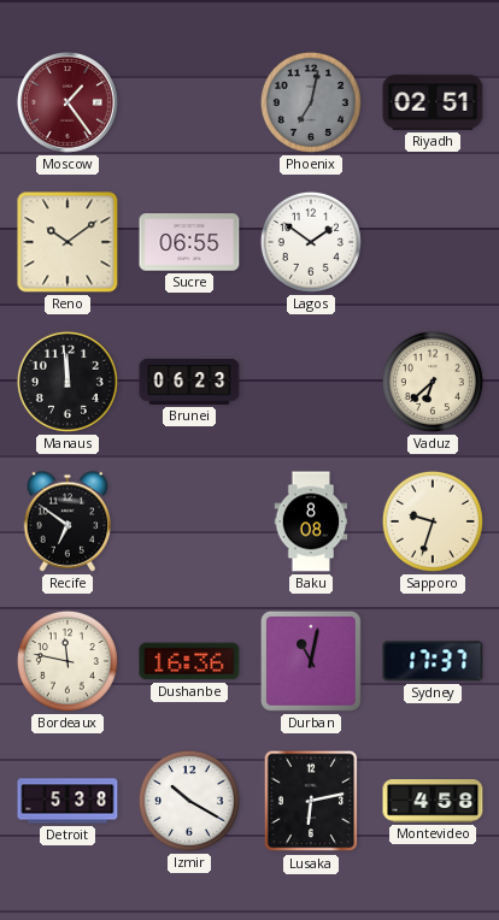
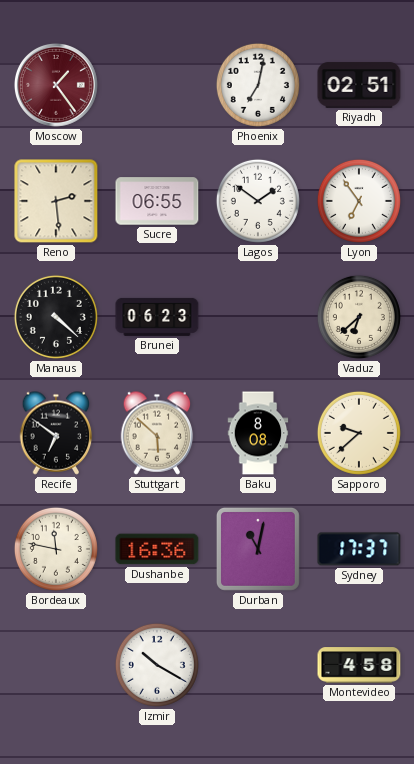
Phoenix dial: grey -> white
Reno: 10:09 -> 2:29
Lyon: none -> 6:54
Manaus: 11:59 -> 4:22
Stuttgart: none -> 5:52
Sapporo: 9:33 -> 9:38
Detroit: 5:38 -> none
Lusaka: 6:13 -> none
